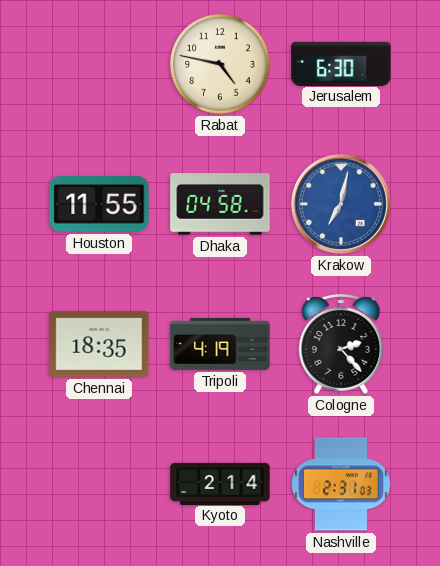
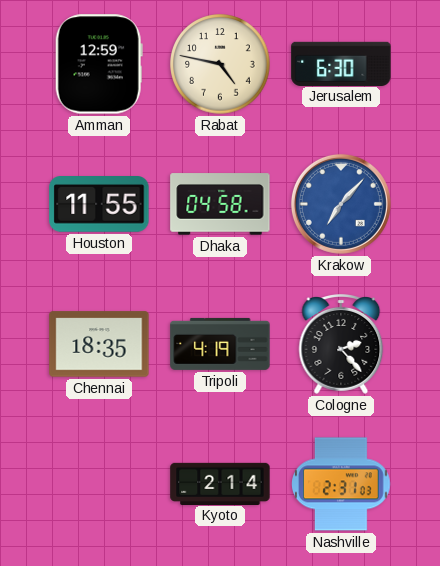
Amman: none -> 12:59
Krakow: 7:02 -> 7:07
